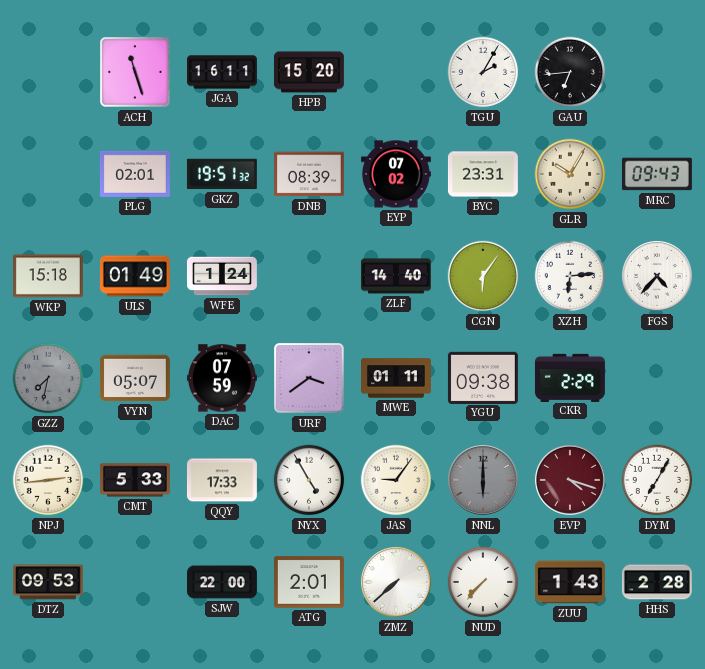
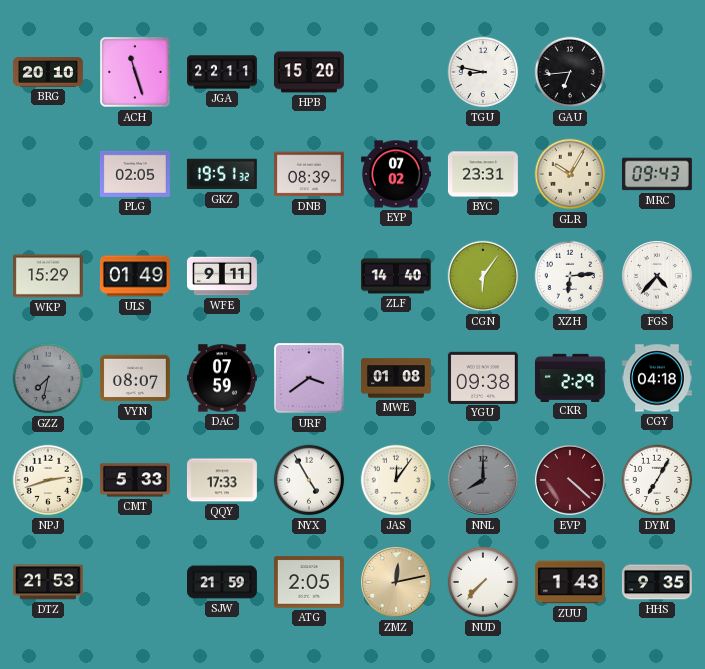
BRG: none -> 20:10
JGA: 16:11 -> 22:11
TGU: 2:05 -> 8:47
PLG: 02:01 -> 02:05
WKP: 15:18 -> 15:29
WFE: 1:24 -> 9:11
VYN: 05:07 -> 08:07
MWE: 01:11 -> 01:08
CGY: none -> 04:18
NPJ: 2:44 -> 2:42
JAS: 9:06 -> 12:06
NNL: 6:00 -> 8:00
EVP: 4:18 -> 4:22
DTZ: 09:53 -> 21:53
SJW: 22:00 -> 21:59
ATG: 2:01 -> 2:05
ZMZ: 7:38 -> 12:13
ZMZ dial: white -> champagne
HHS: 2:28 -> 9:35
